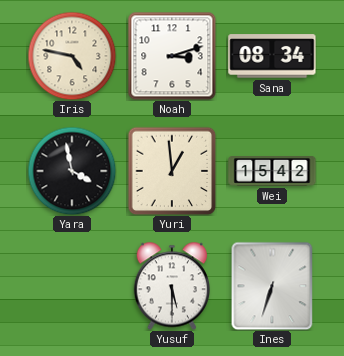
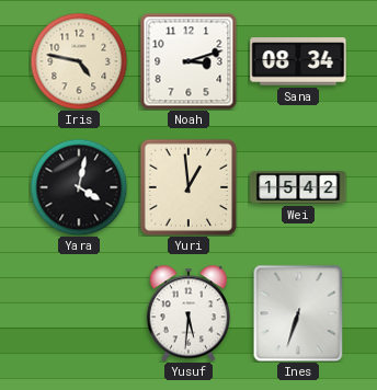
Yara: 3:58 -> 4:02
Yusuf: 5:30 -> 5:31
